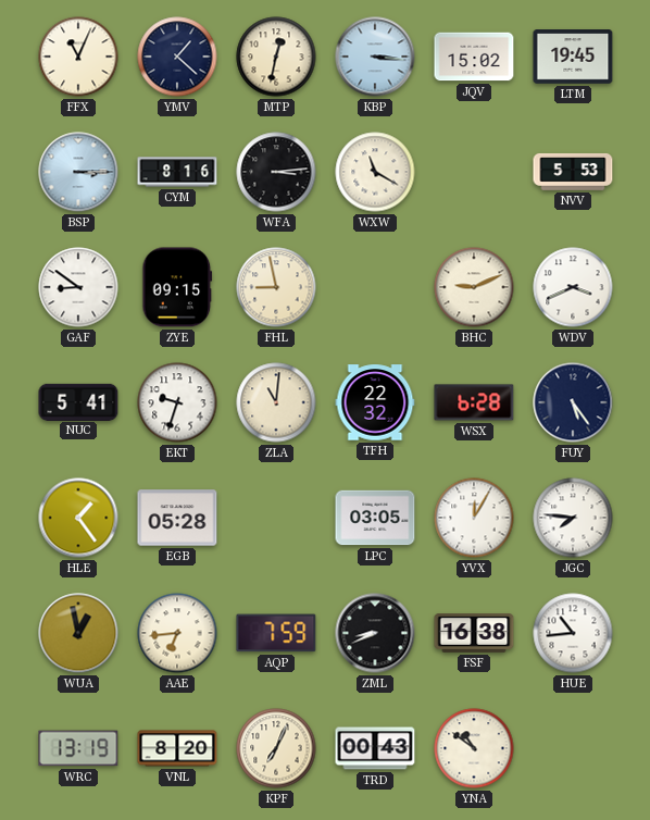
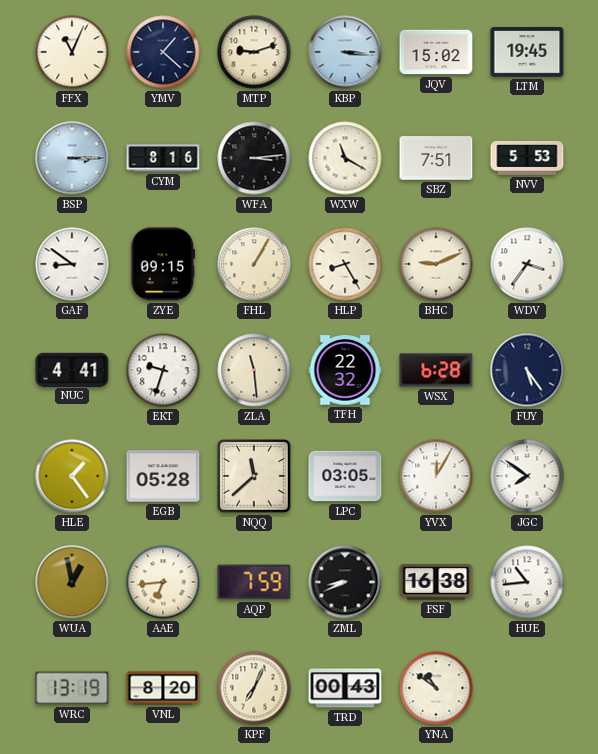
MTP: 12:32 -> 9:12
SBZ: none -> 7:51
FHL: 8:58 -> 1:05
HLP: none -> 8:25
WDV: 3:41 -> 3:36
NUC: 5:41 -> 4:41
ZLA: 11:01 -> 11:29
NQQ: none -> 11:38
JGC: 7:46 -> 7:51
